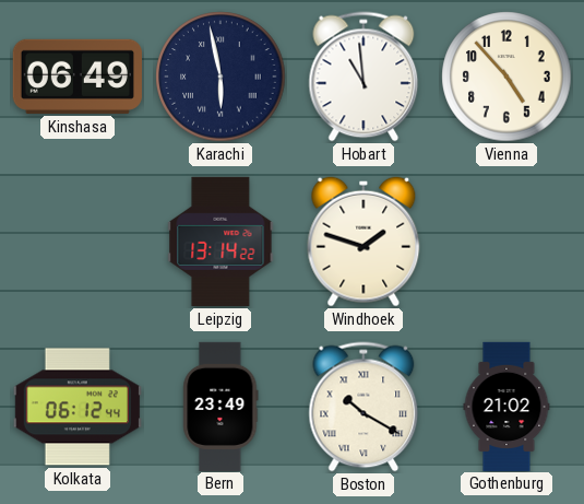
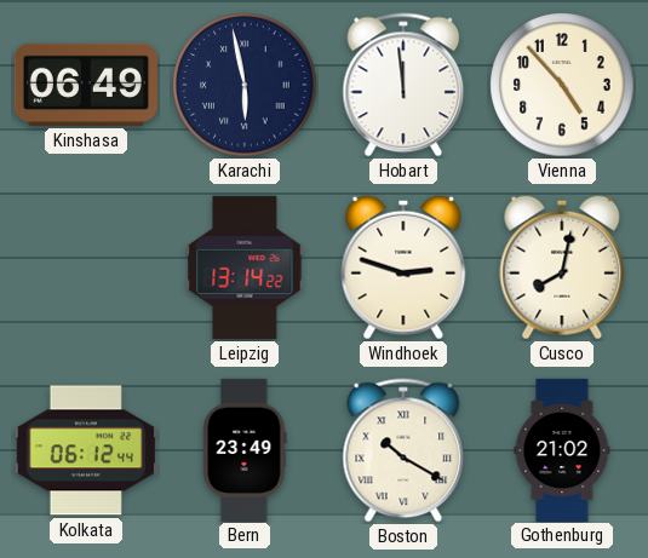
Hobart: 10:59 -> 11:59
Windhoek: 1:48 -> 2:48
Cusco: none -> 8:02
